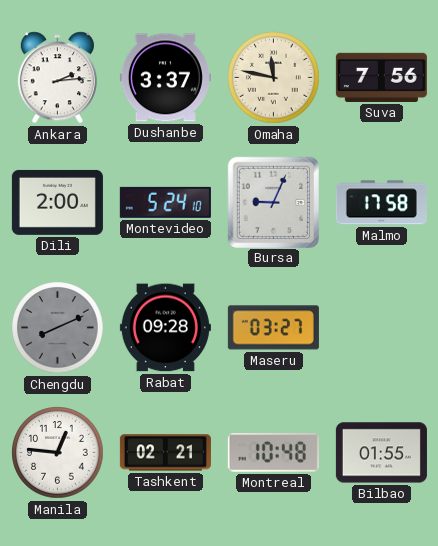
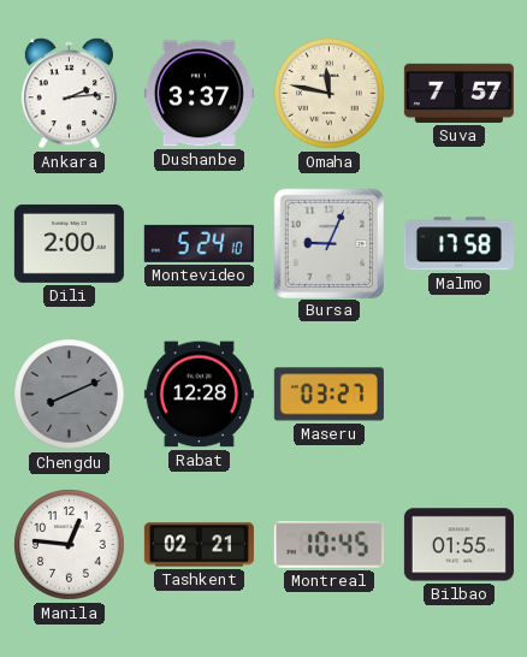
Suva: 7:56 -> 7:57
Rabat: 09:28 -> 12:28
Montreal: 10:48 -> 10:45
